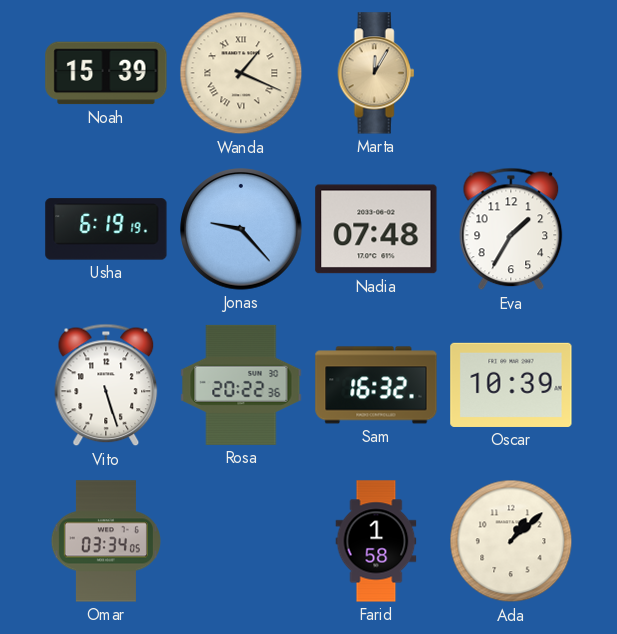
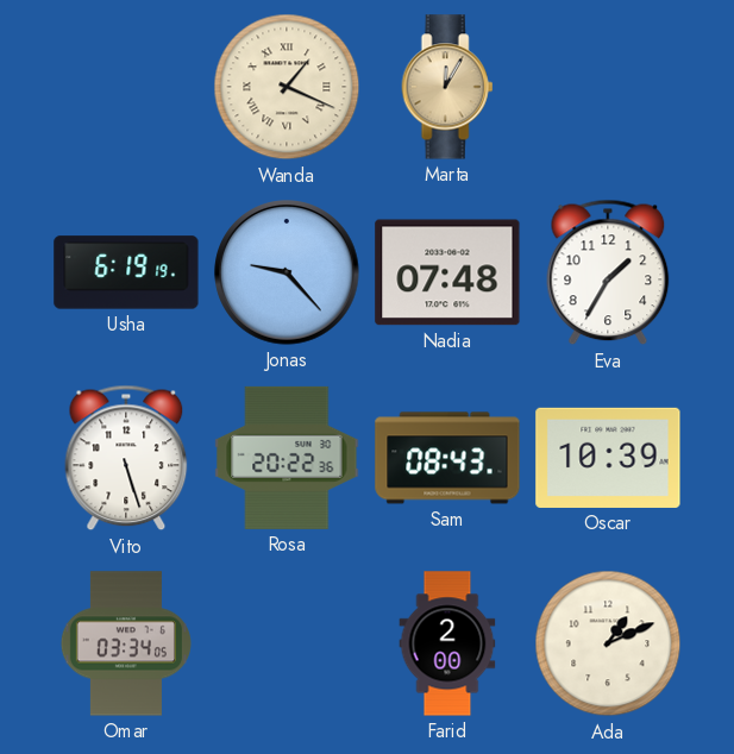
Noah: 15:39 -> none
Sam: 16:32 -> 08:43
Farid: 1:58 -> 2:00
Ada: 1:08 -> 1:11
